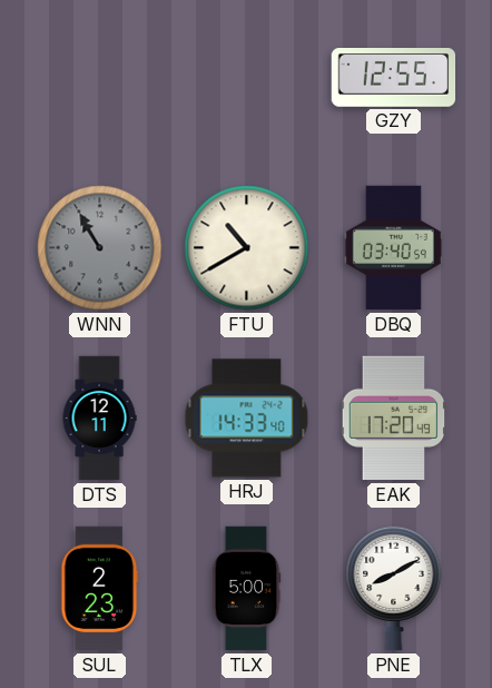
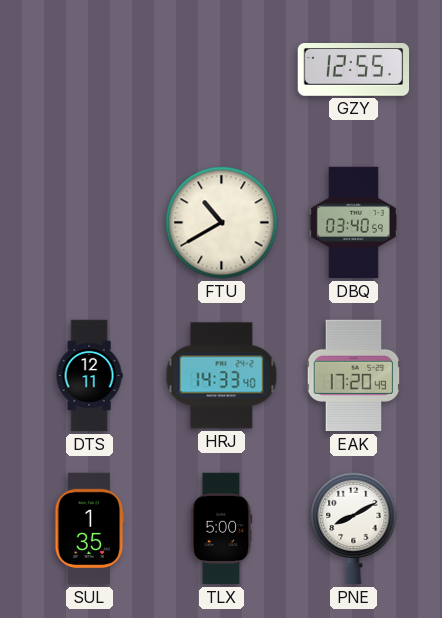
WNN: 10:55 -> none
SUL: 2:23 -> 1:35
